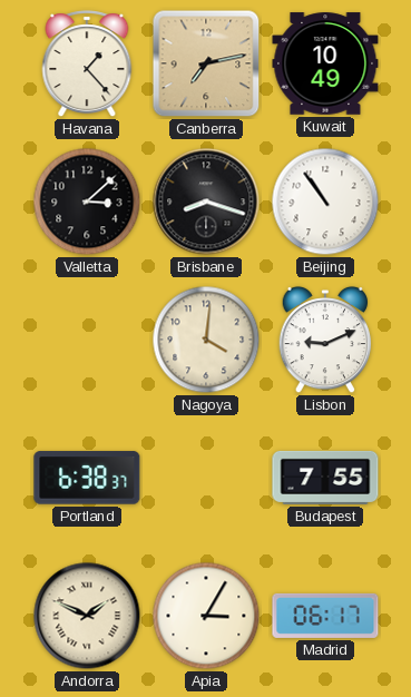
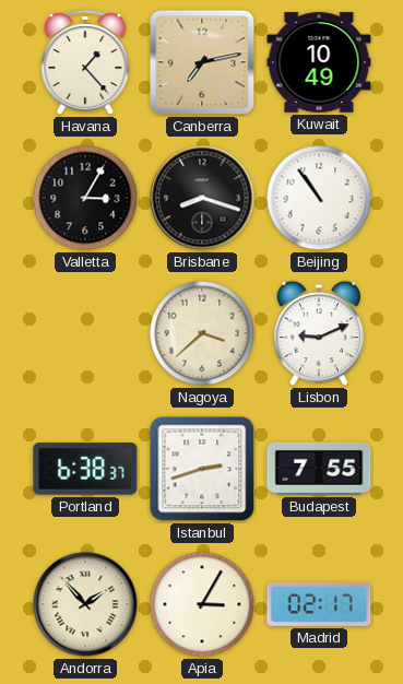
Valletta: 3:08 -> 3:05
Nagoya: 4:01 -> 3:38
Istanbul: none -> 2:42
Andorra: 1:49 -> 1:53
Madrid: 06:17 -> 02:17
